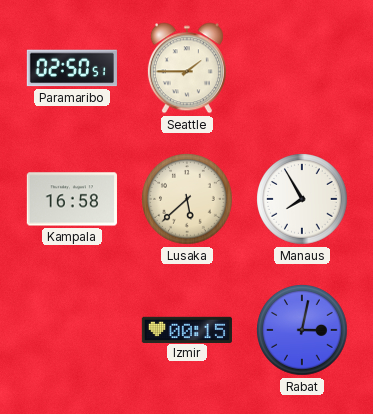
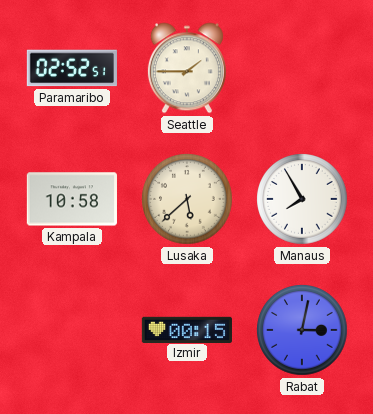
Paramaribo: 02:50 -> 02:52
Kampala: 16:58 -> 10:58
